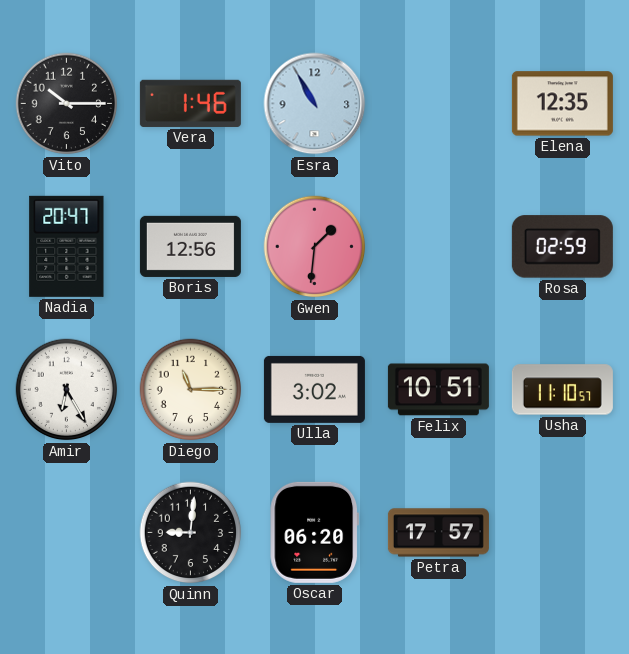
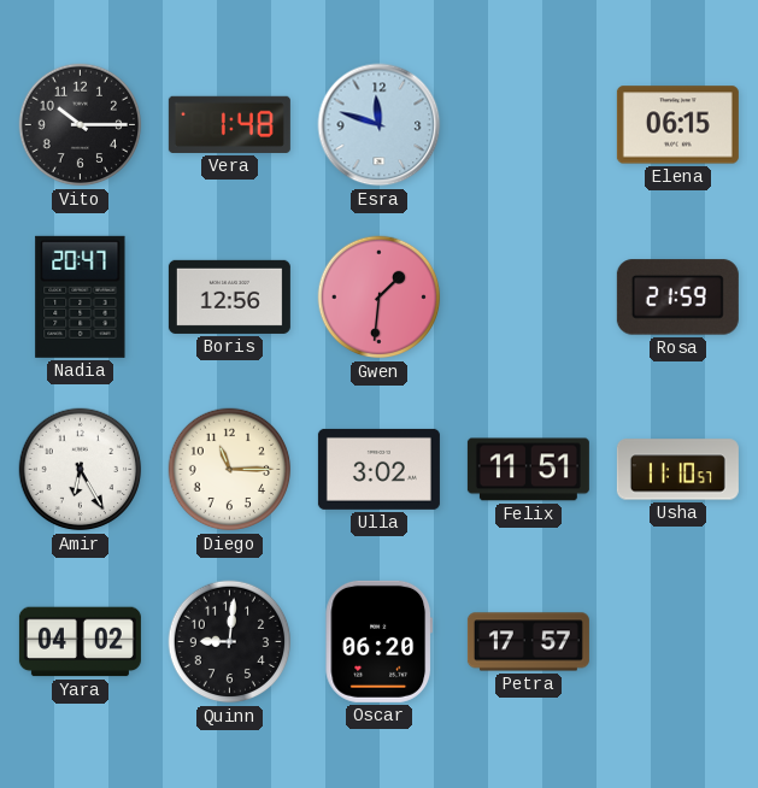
Vera: 1:46 -> 1:48
Esra: 10:55 -> 11:48
Elena: 12:35 -> 06:15
Rosa: 02:59 -> 21:59
Felix: 10:51 -> 11:51
Yara: none -> 04:02
